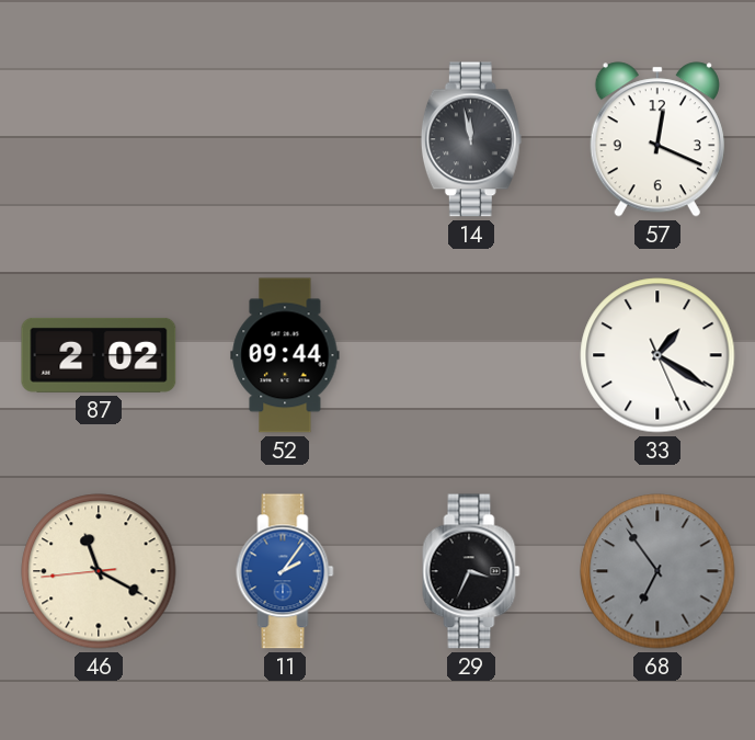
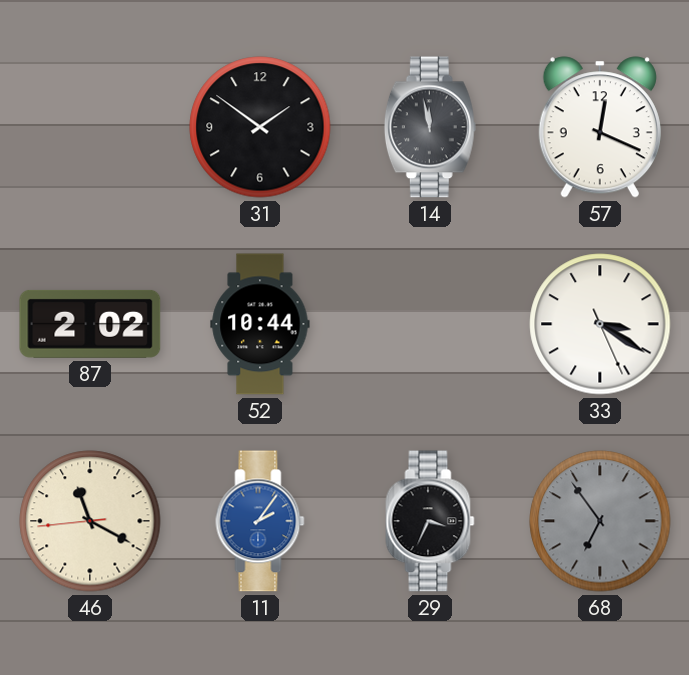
31: none -> 1:51
52: 09:44 -> 10:44
33: 1:20 -> 3:20
